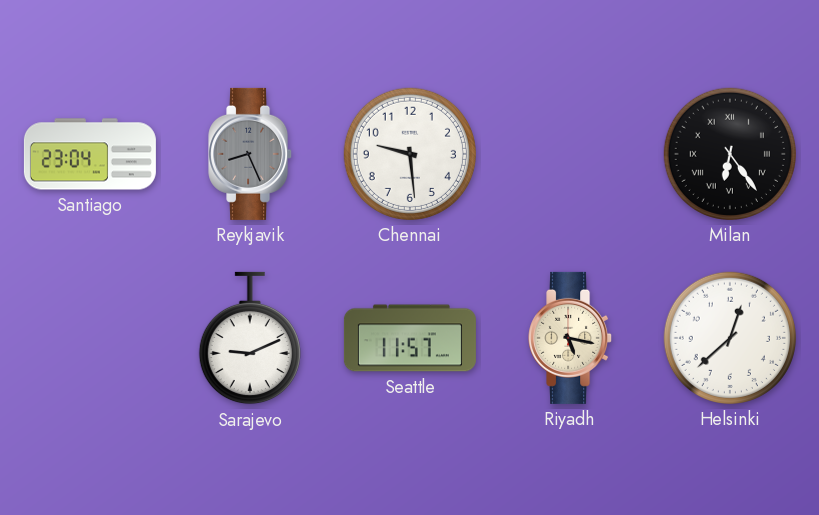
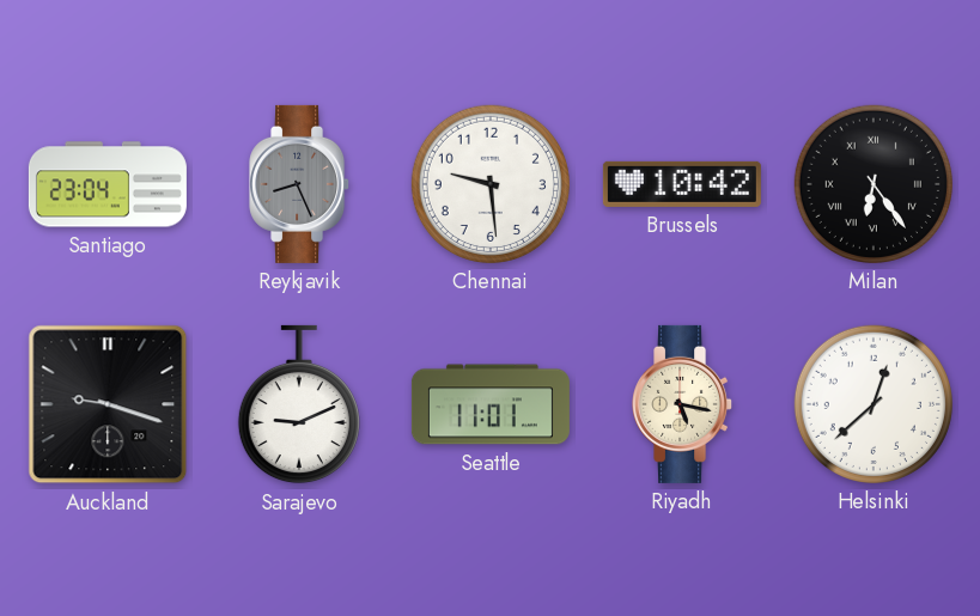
Brussels: none -> 10:42
Auckland: none -> 9:18
Seattle: 11:57 -> 11:01
